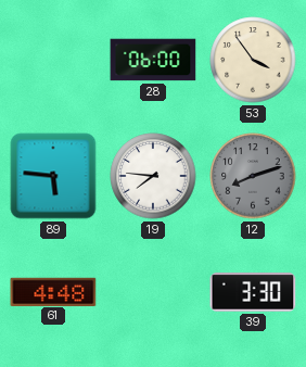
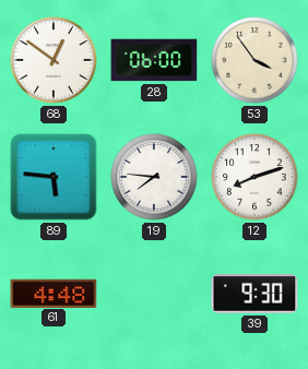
68: none -> 12:51
12 dial: grey -> white
39: 3:30 -> 9:30
